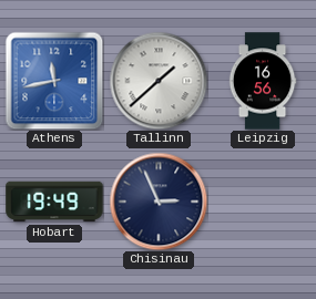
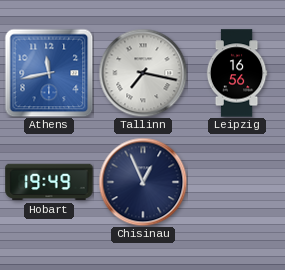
Tallinn: 1:38 -> 7:17
Chisinau: 2:56 -> 12:56
